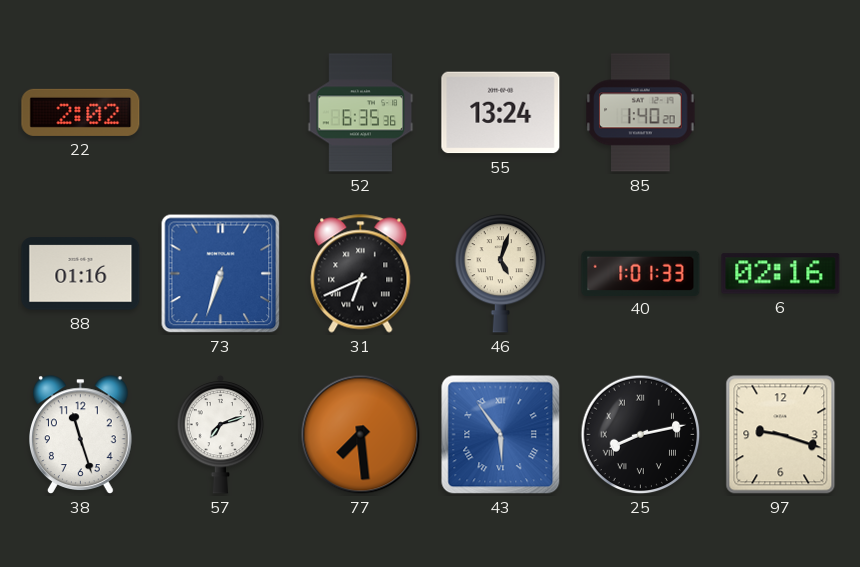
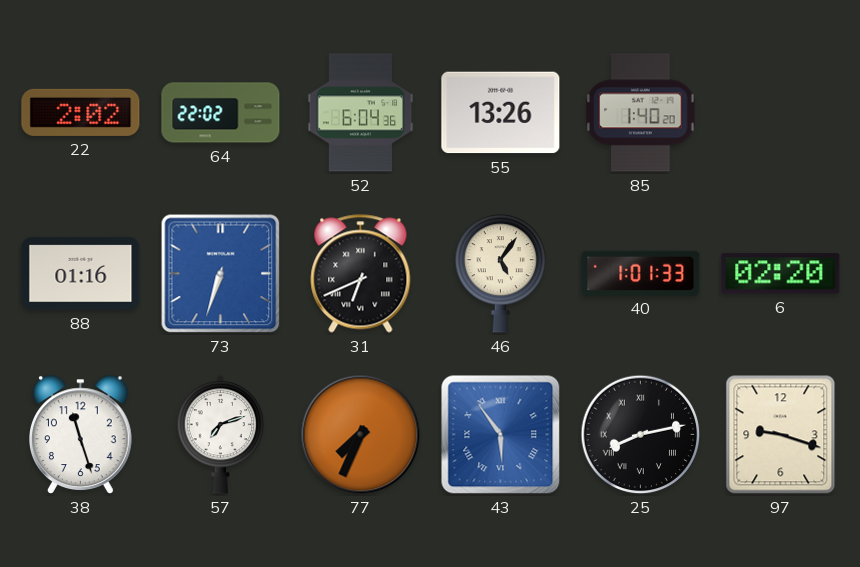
64: none -> 22:02
52: 6:35 -> 6:04
55: 13:24 -> 13:26
46: 5:03 -> 5:06
6: 02:16 -> 02:20
77: 7:29 -> 7:34
